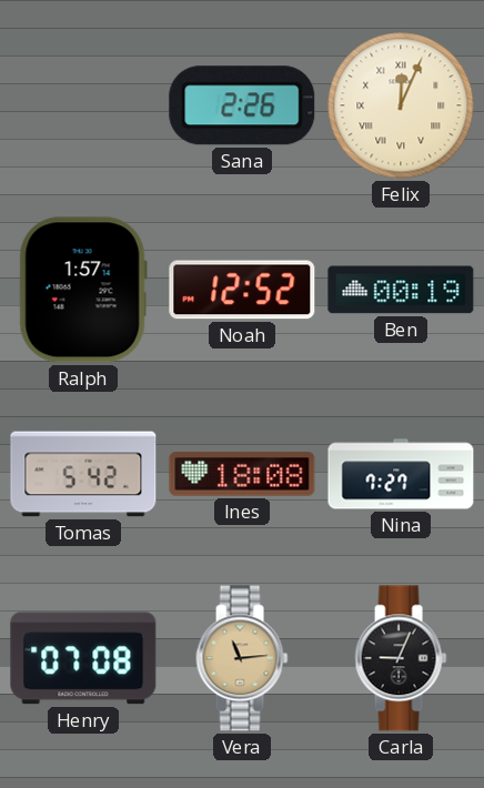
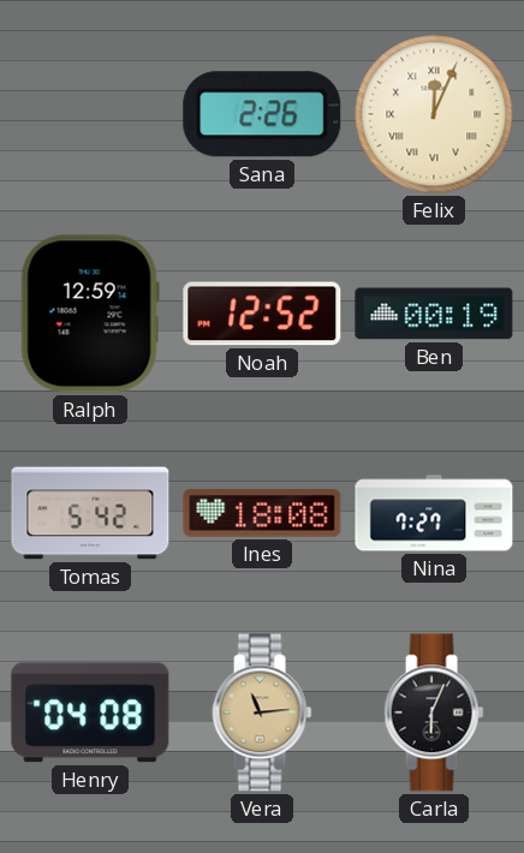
Ralph: 1:57 -> 12:59
Henry: 07:08 -> 04:08
Carla: 9:04 -> 6:04
